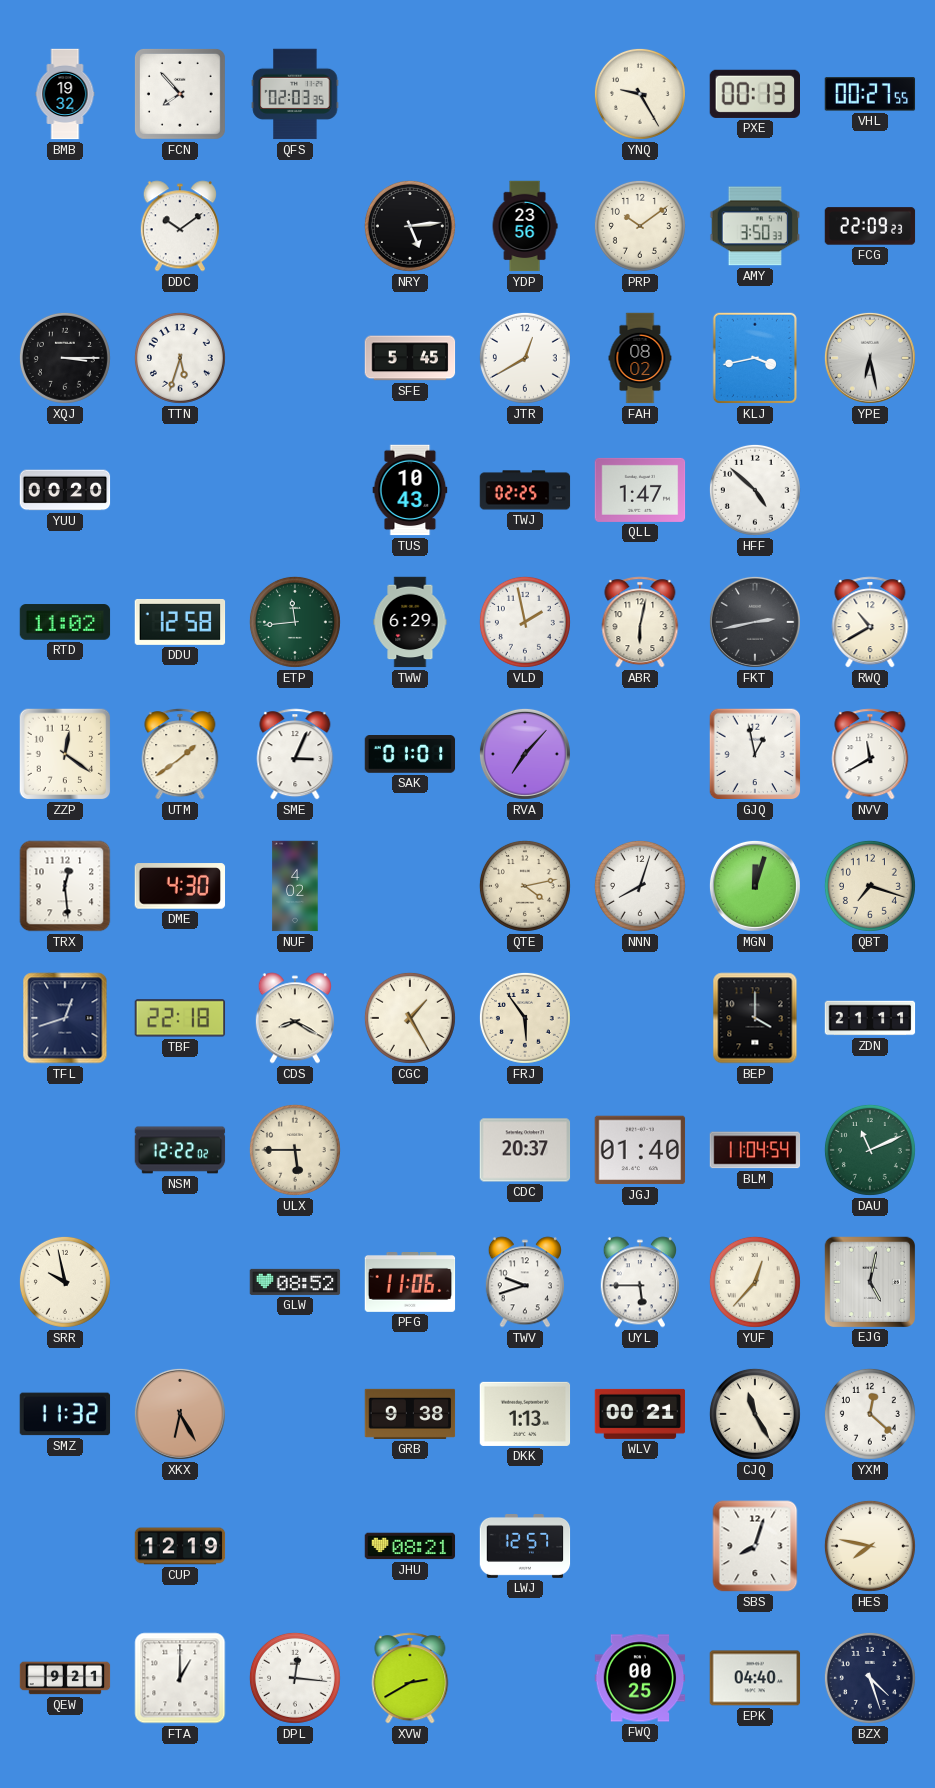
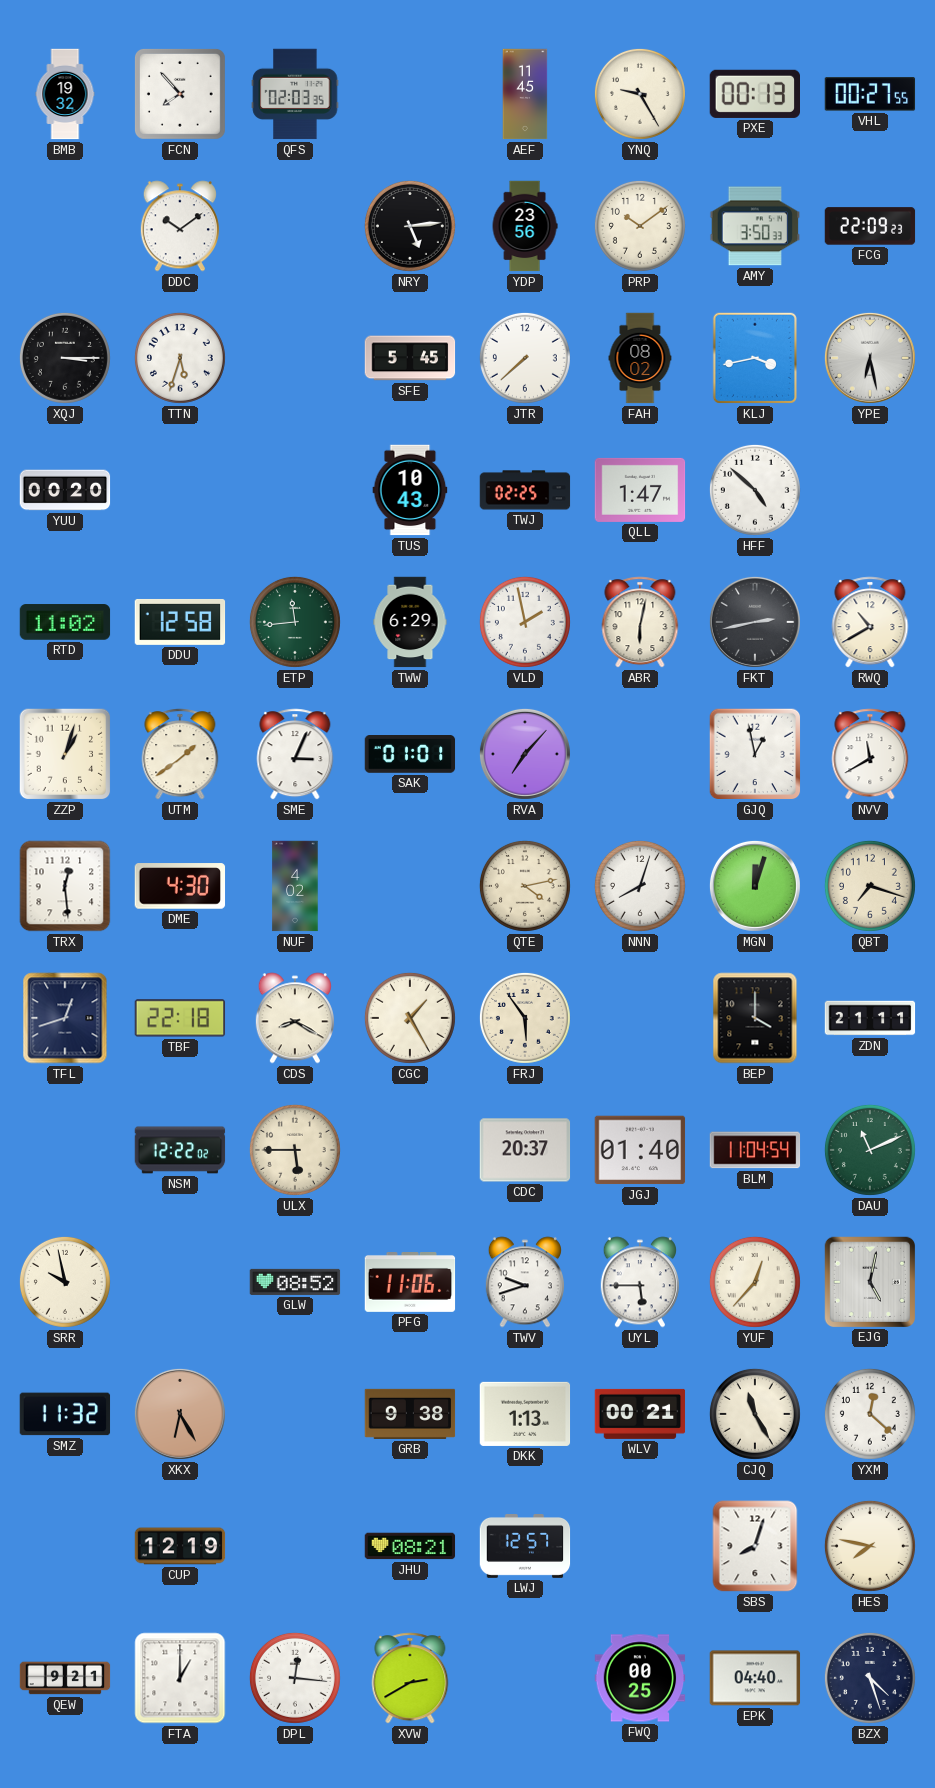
AEF: none -> 11:45
JTR: 12:40 -> 7:38
ZZP: 12:21 -> 1:03
